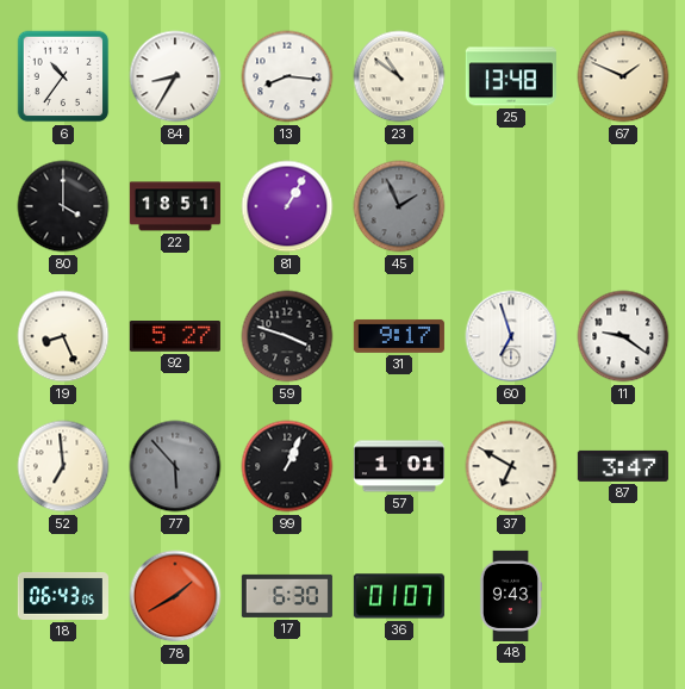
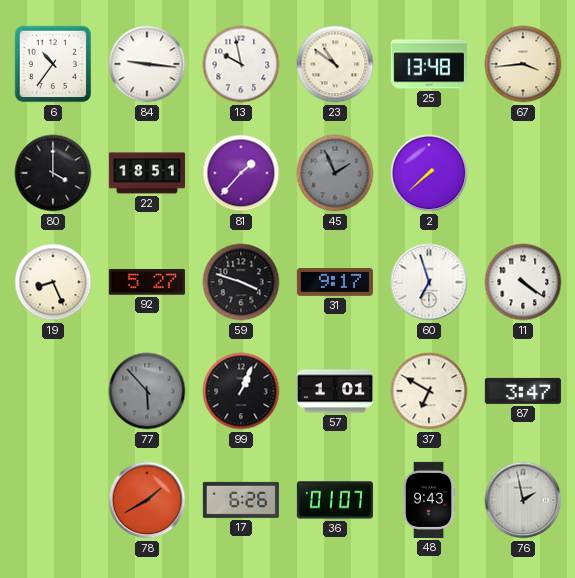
84: 8:35 -> 9:16
13: 8:16 -> 9:58
67: 1:49 -> 3:44
81: 1:05 -> 1:37
2: none -> 7:38
11: 9:21 -> 4:21
52: 6:59 -> none
18: 06:43 -> none
17: 6:30 -> 6:26
76: none -> 1:58
